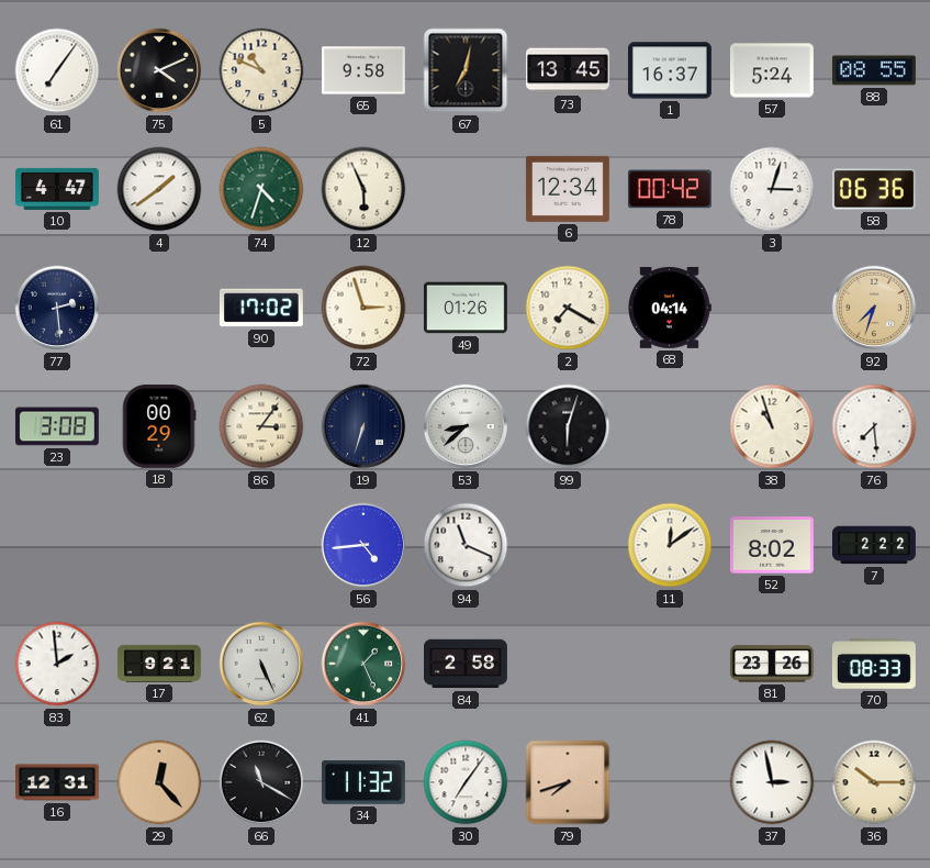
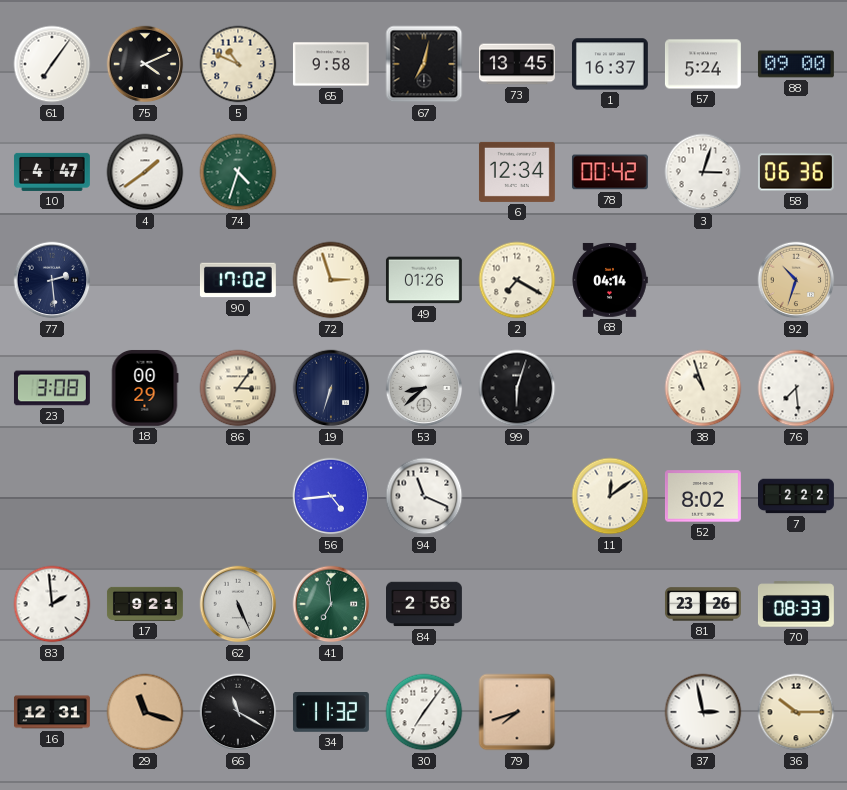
88: 08:55 -> 09:00
12: 5:56 -> none
92: 7:33 -> 10:33
41: 1:26 -> 6:59
29: 12:23 -> 11:18
